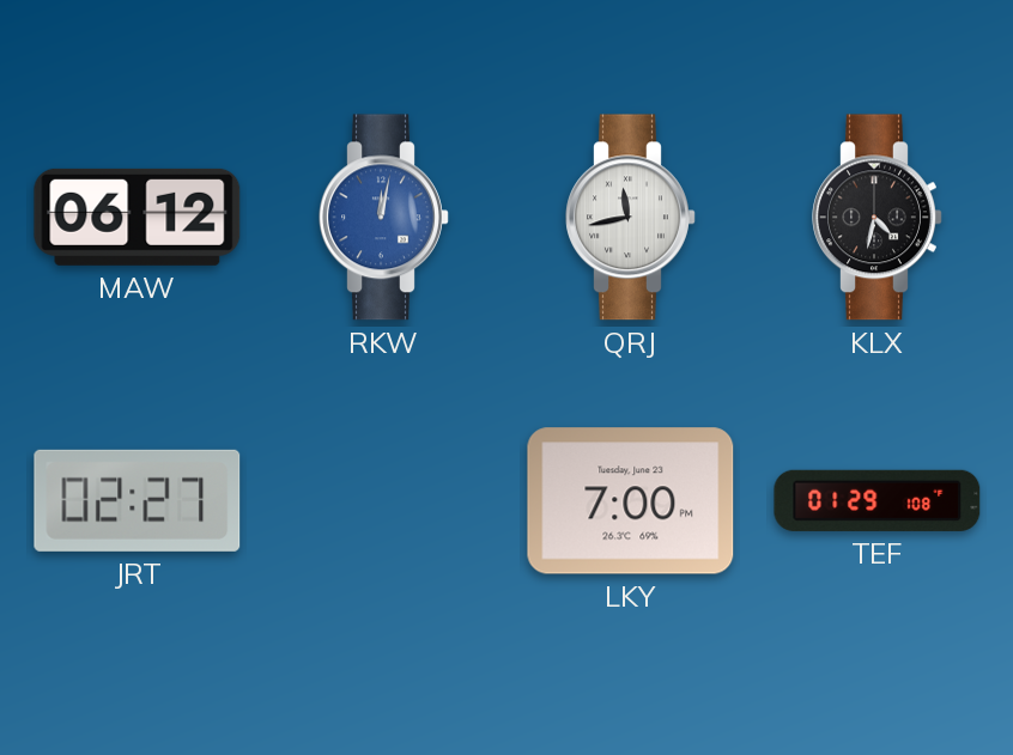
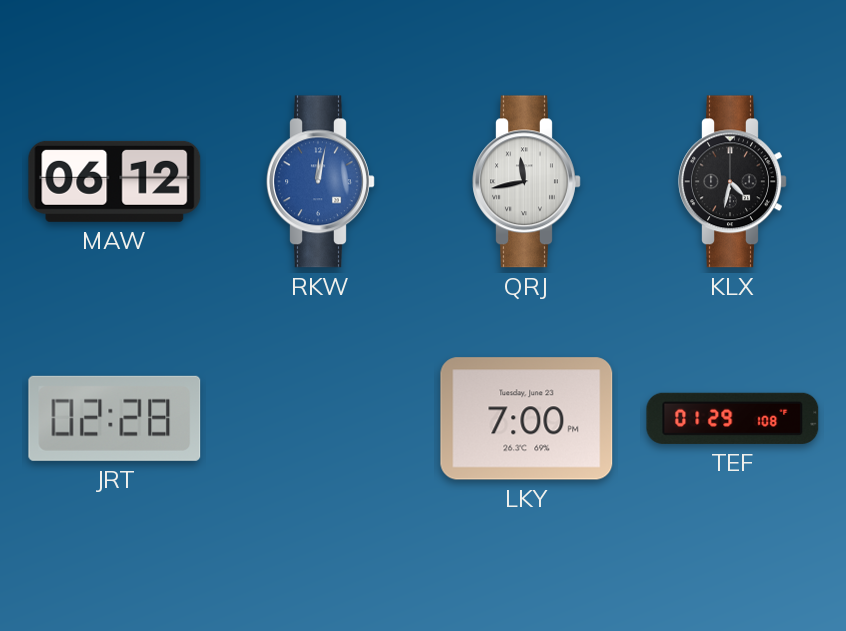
JRT: 02:27 -> 02:28
